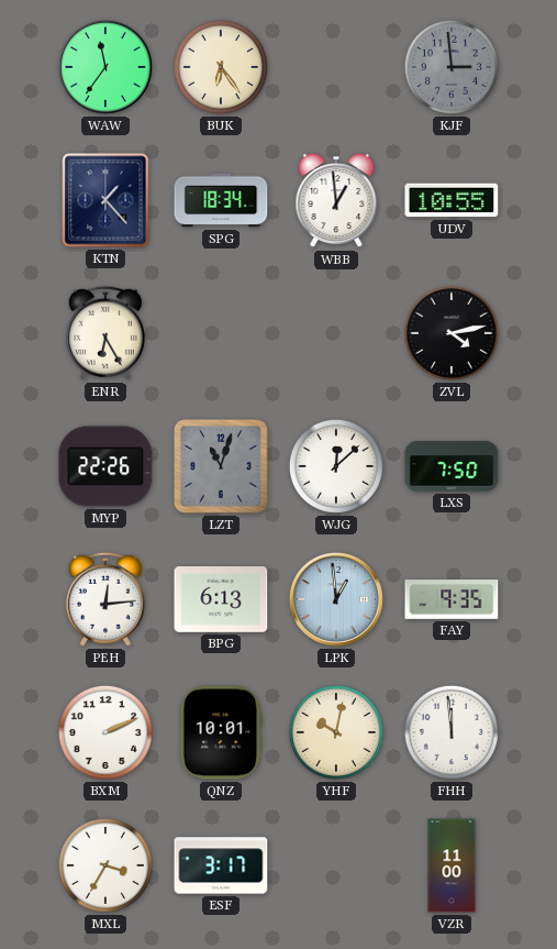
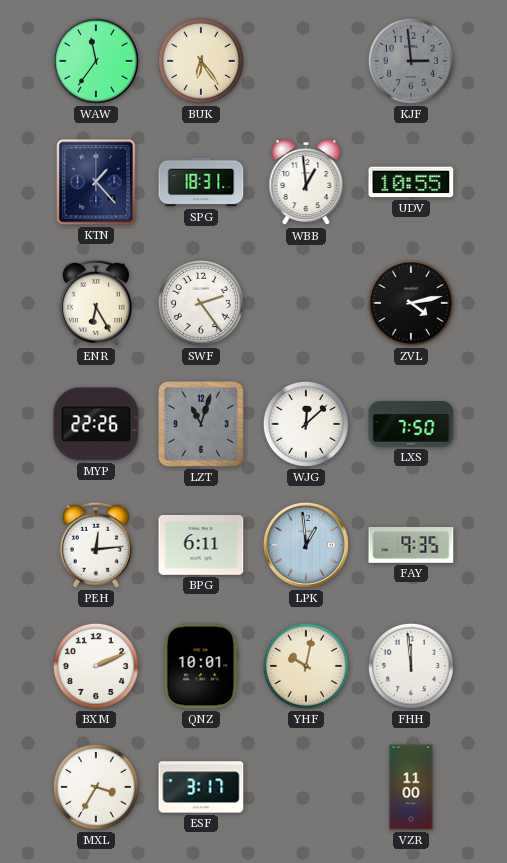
SPG: 18:34 -> 18:31
SWF: none -> 2:24
BPG: 6:13 -> 6:11
